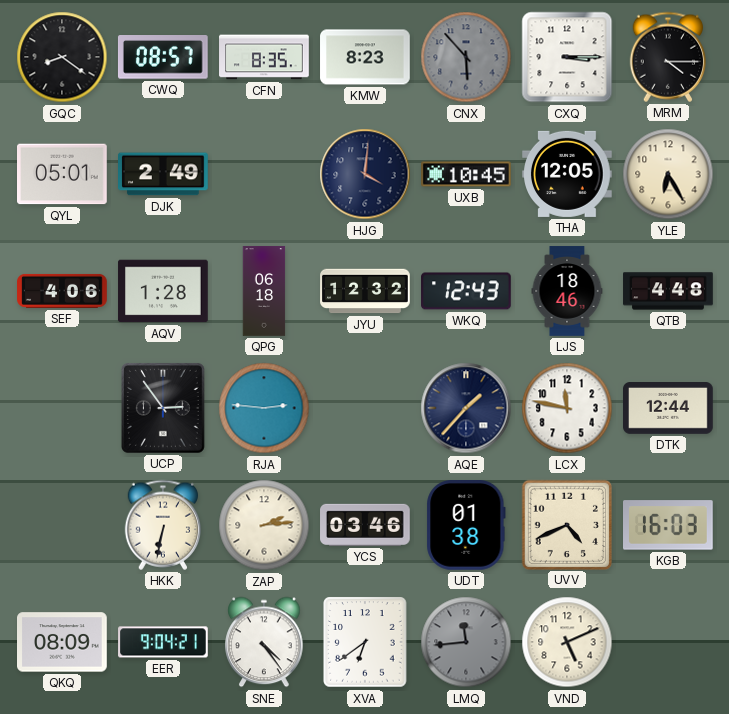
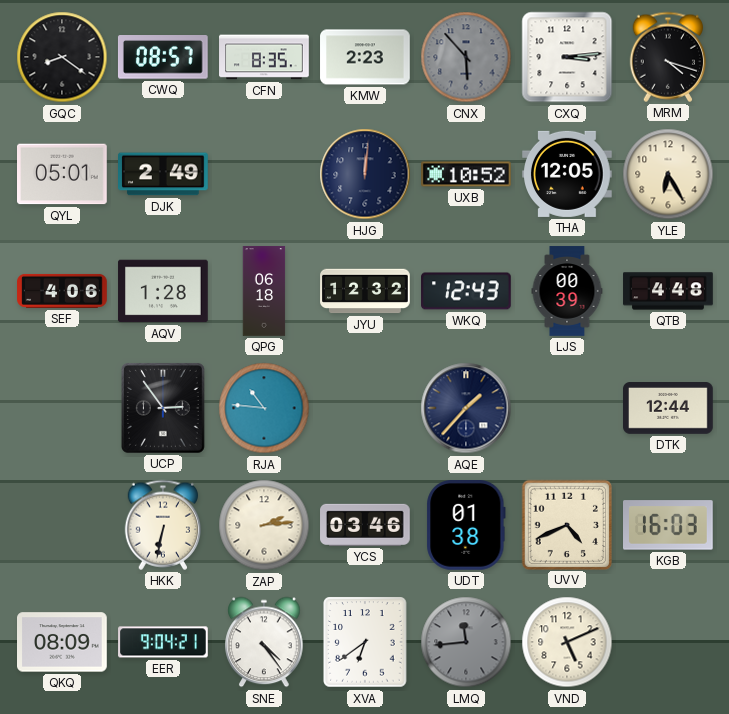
KMW: 8:23 -> 2:23
CXQ: 3:15 -> 3:14
MRM: 4:15 -> 4:18
HJG: 4:01 -> 12:01
UXB: 10:45 -> 10:52
LJS: 18:46 -> 00:39
RJA: 2:46 -> 10:46
LCX: 11:47 -> none
